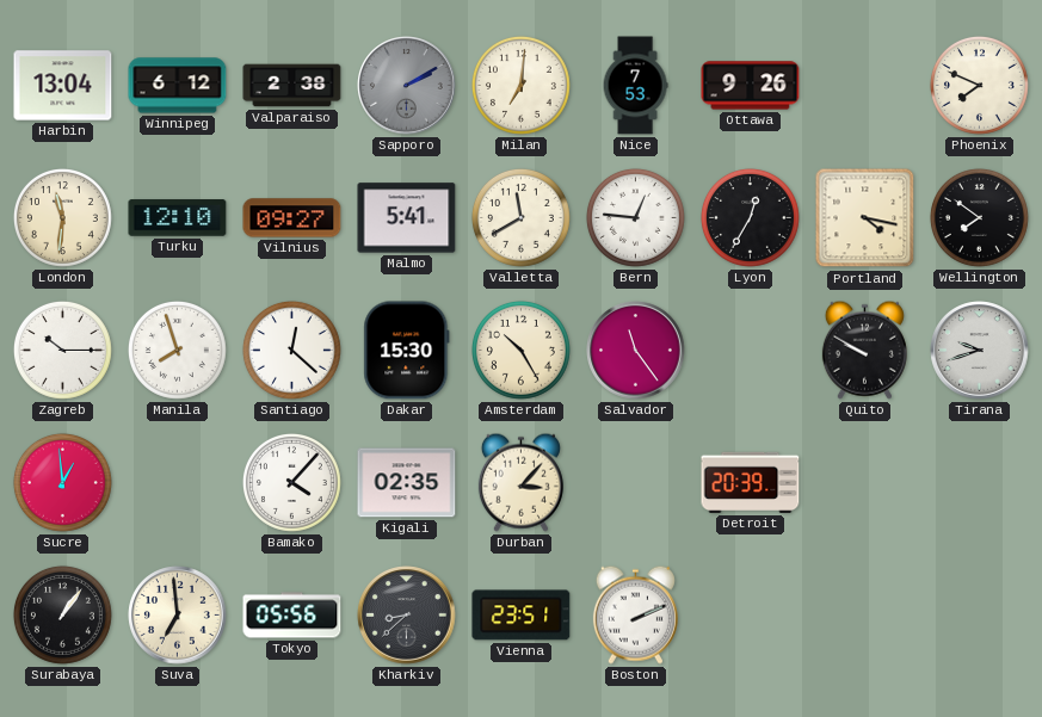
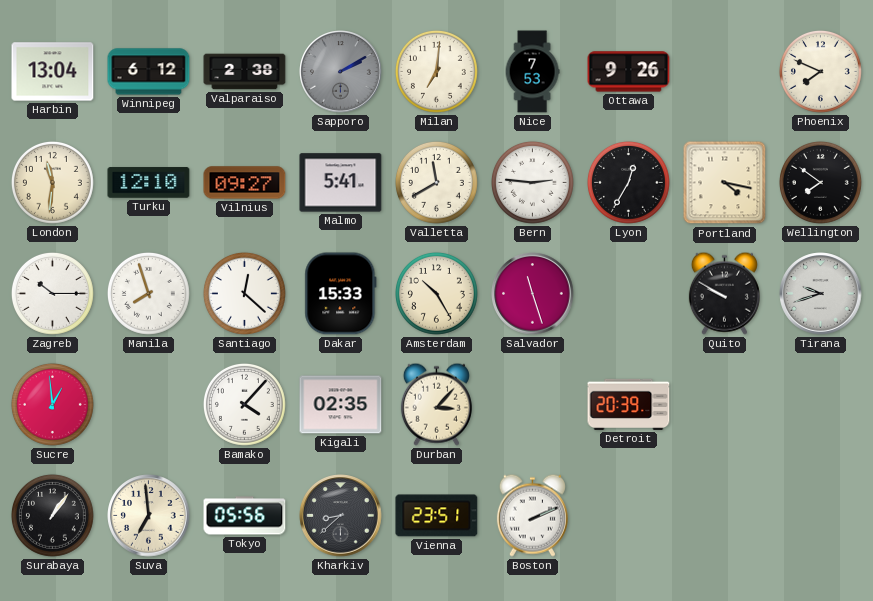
Bern: 12:46 -> 2:46
Dakar: 15:30 -> 15:33
Salvador: 11:24 -> 11:27
